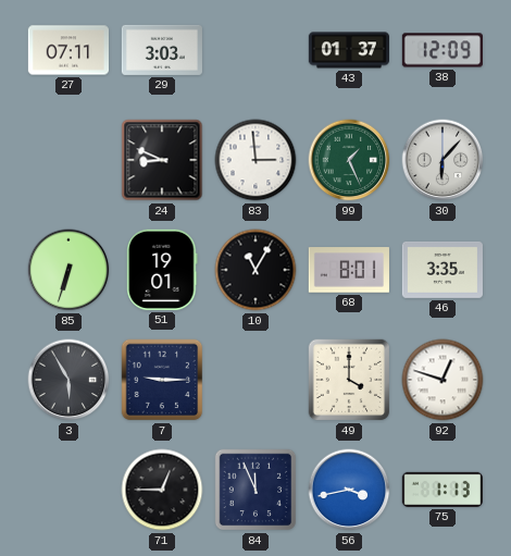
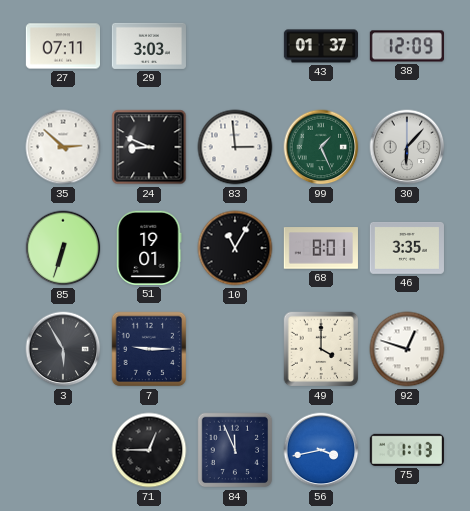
35: none -> 2:52
